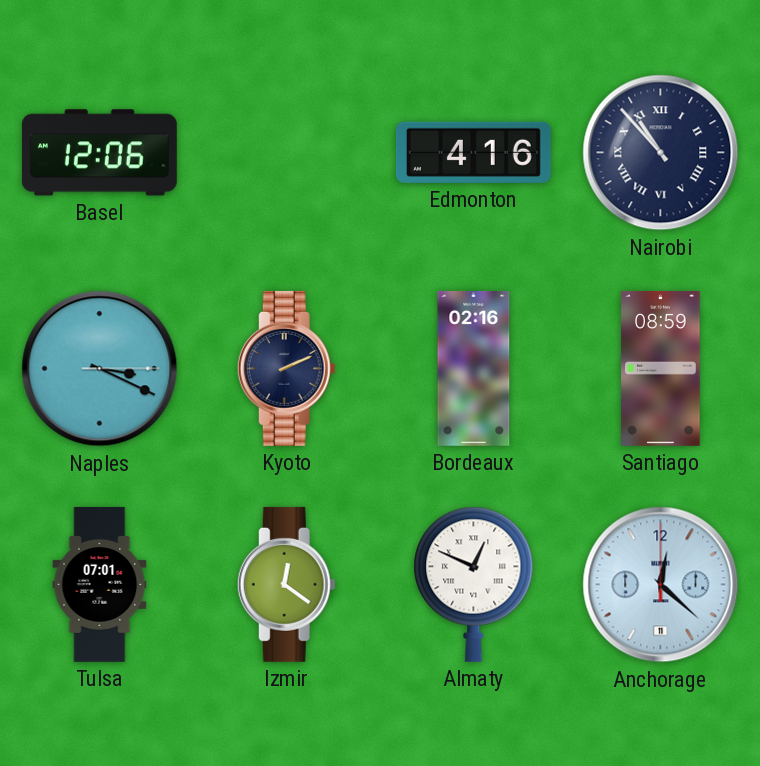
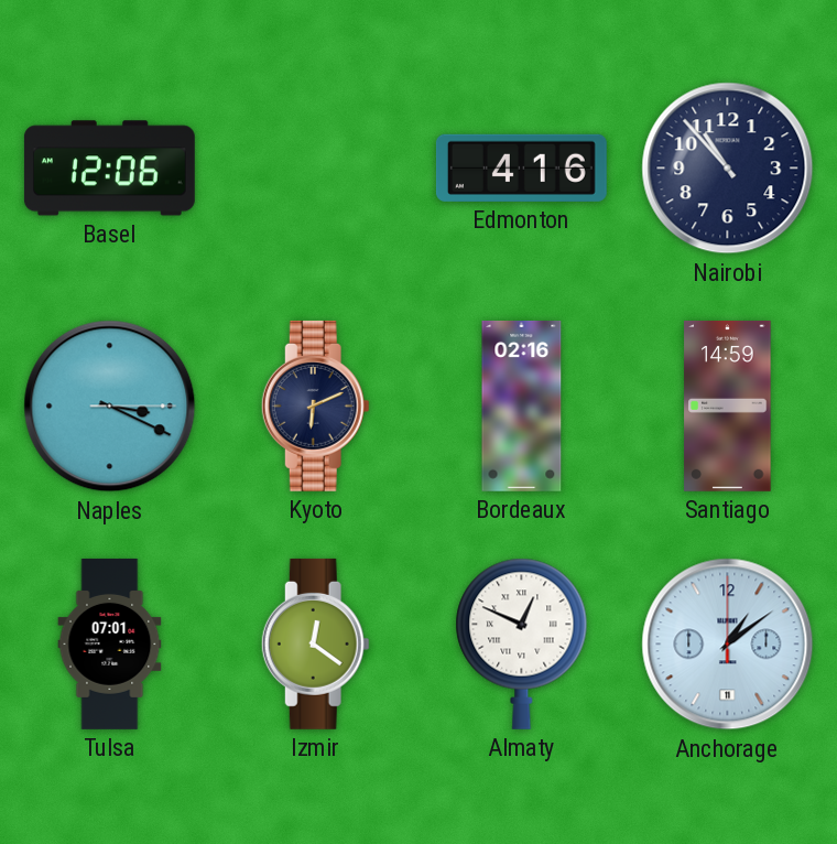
Nairobi numerals: Roman -> Arabic
Kyoto: 2:11 -> 6:11
Santiago: 08:59 -> 14:59
Anchorage: 12:22 -> 1:09
